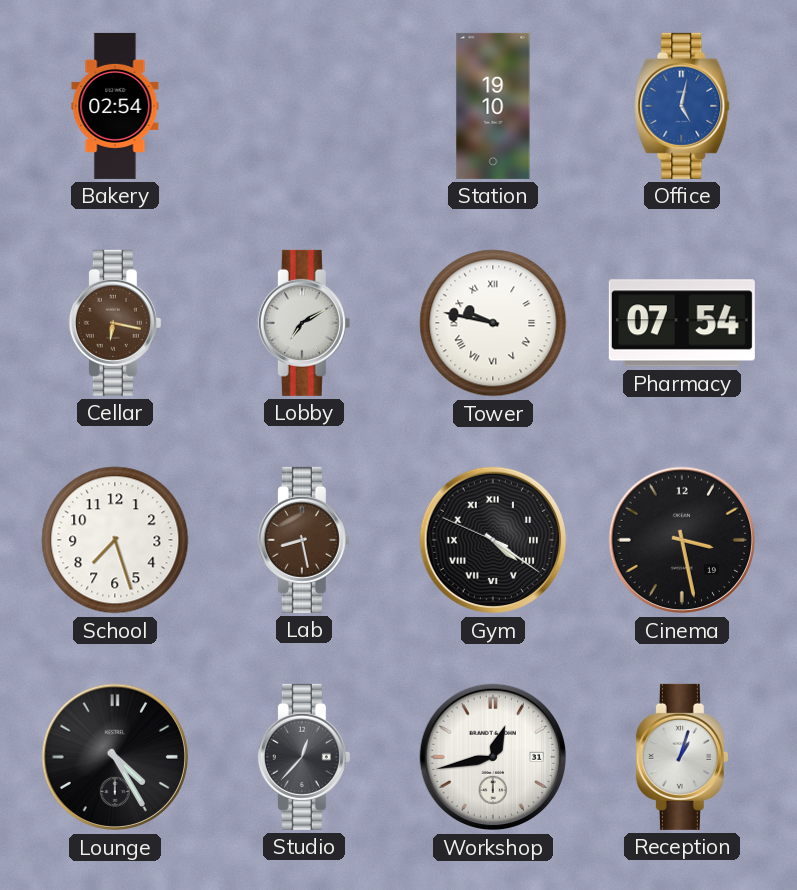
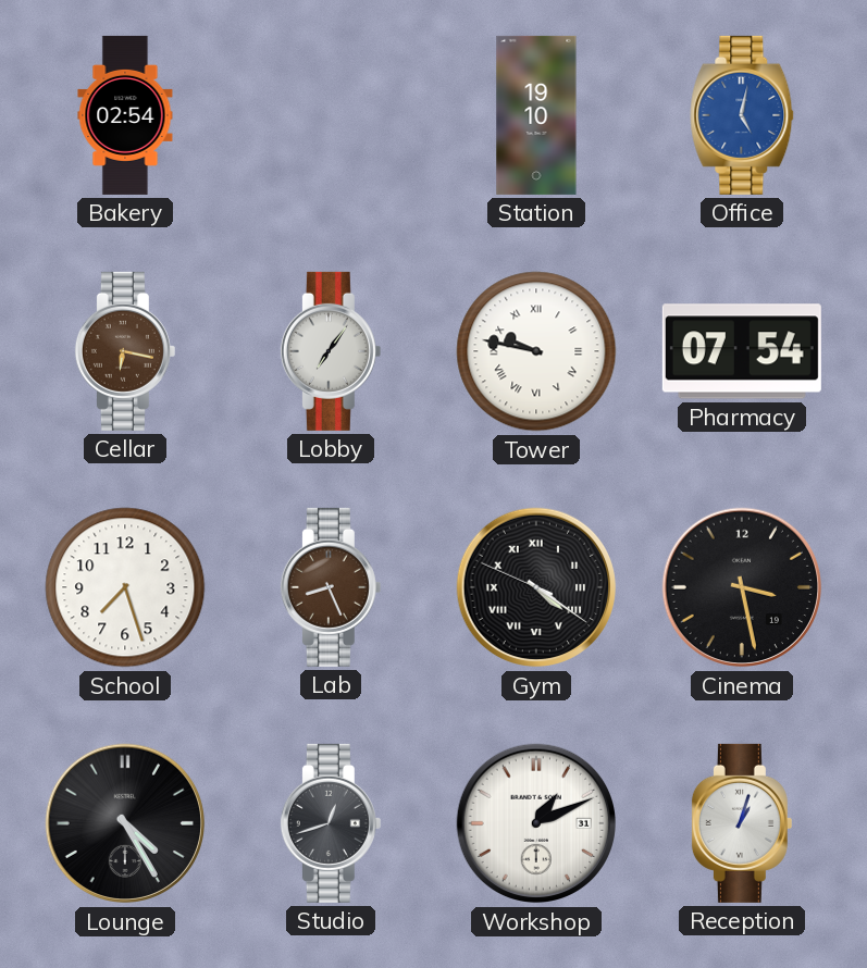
Lobby: 7:10 -> 7:06
Lab: 8:28 -> 8:26
Studio: 12:37 -> 12:42
Workshop: 12:43 -> 1:11
